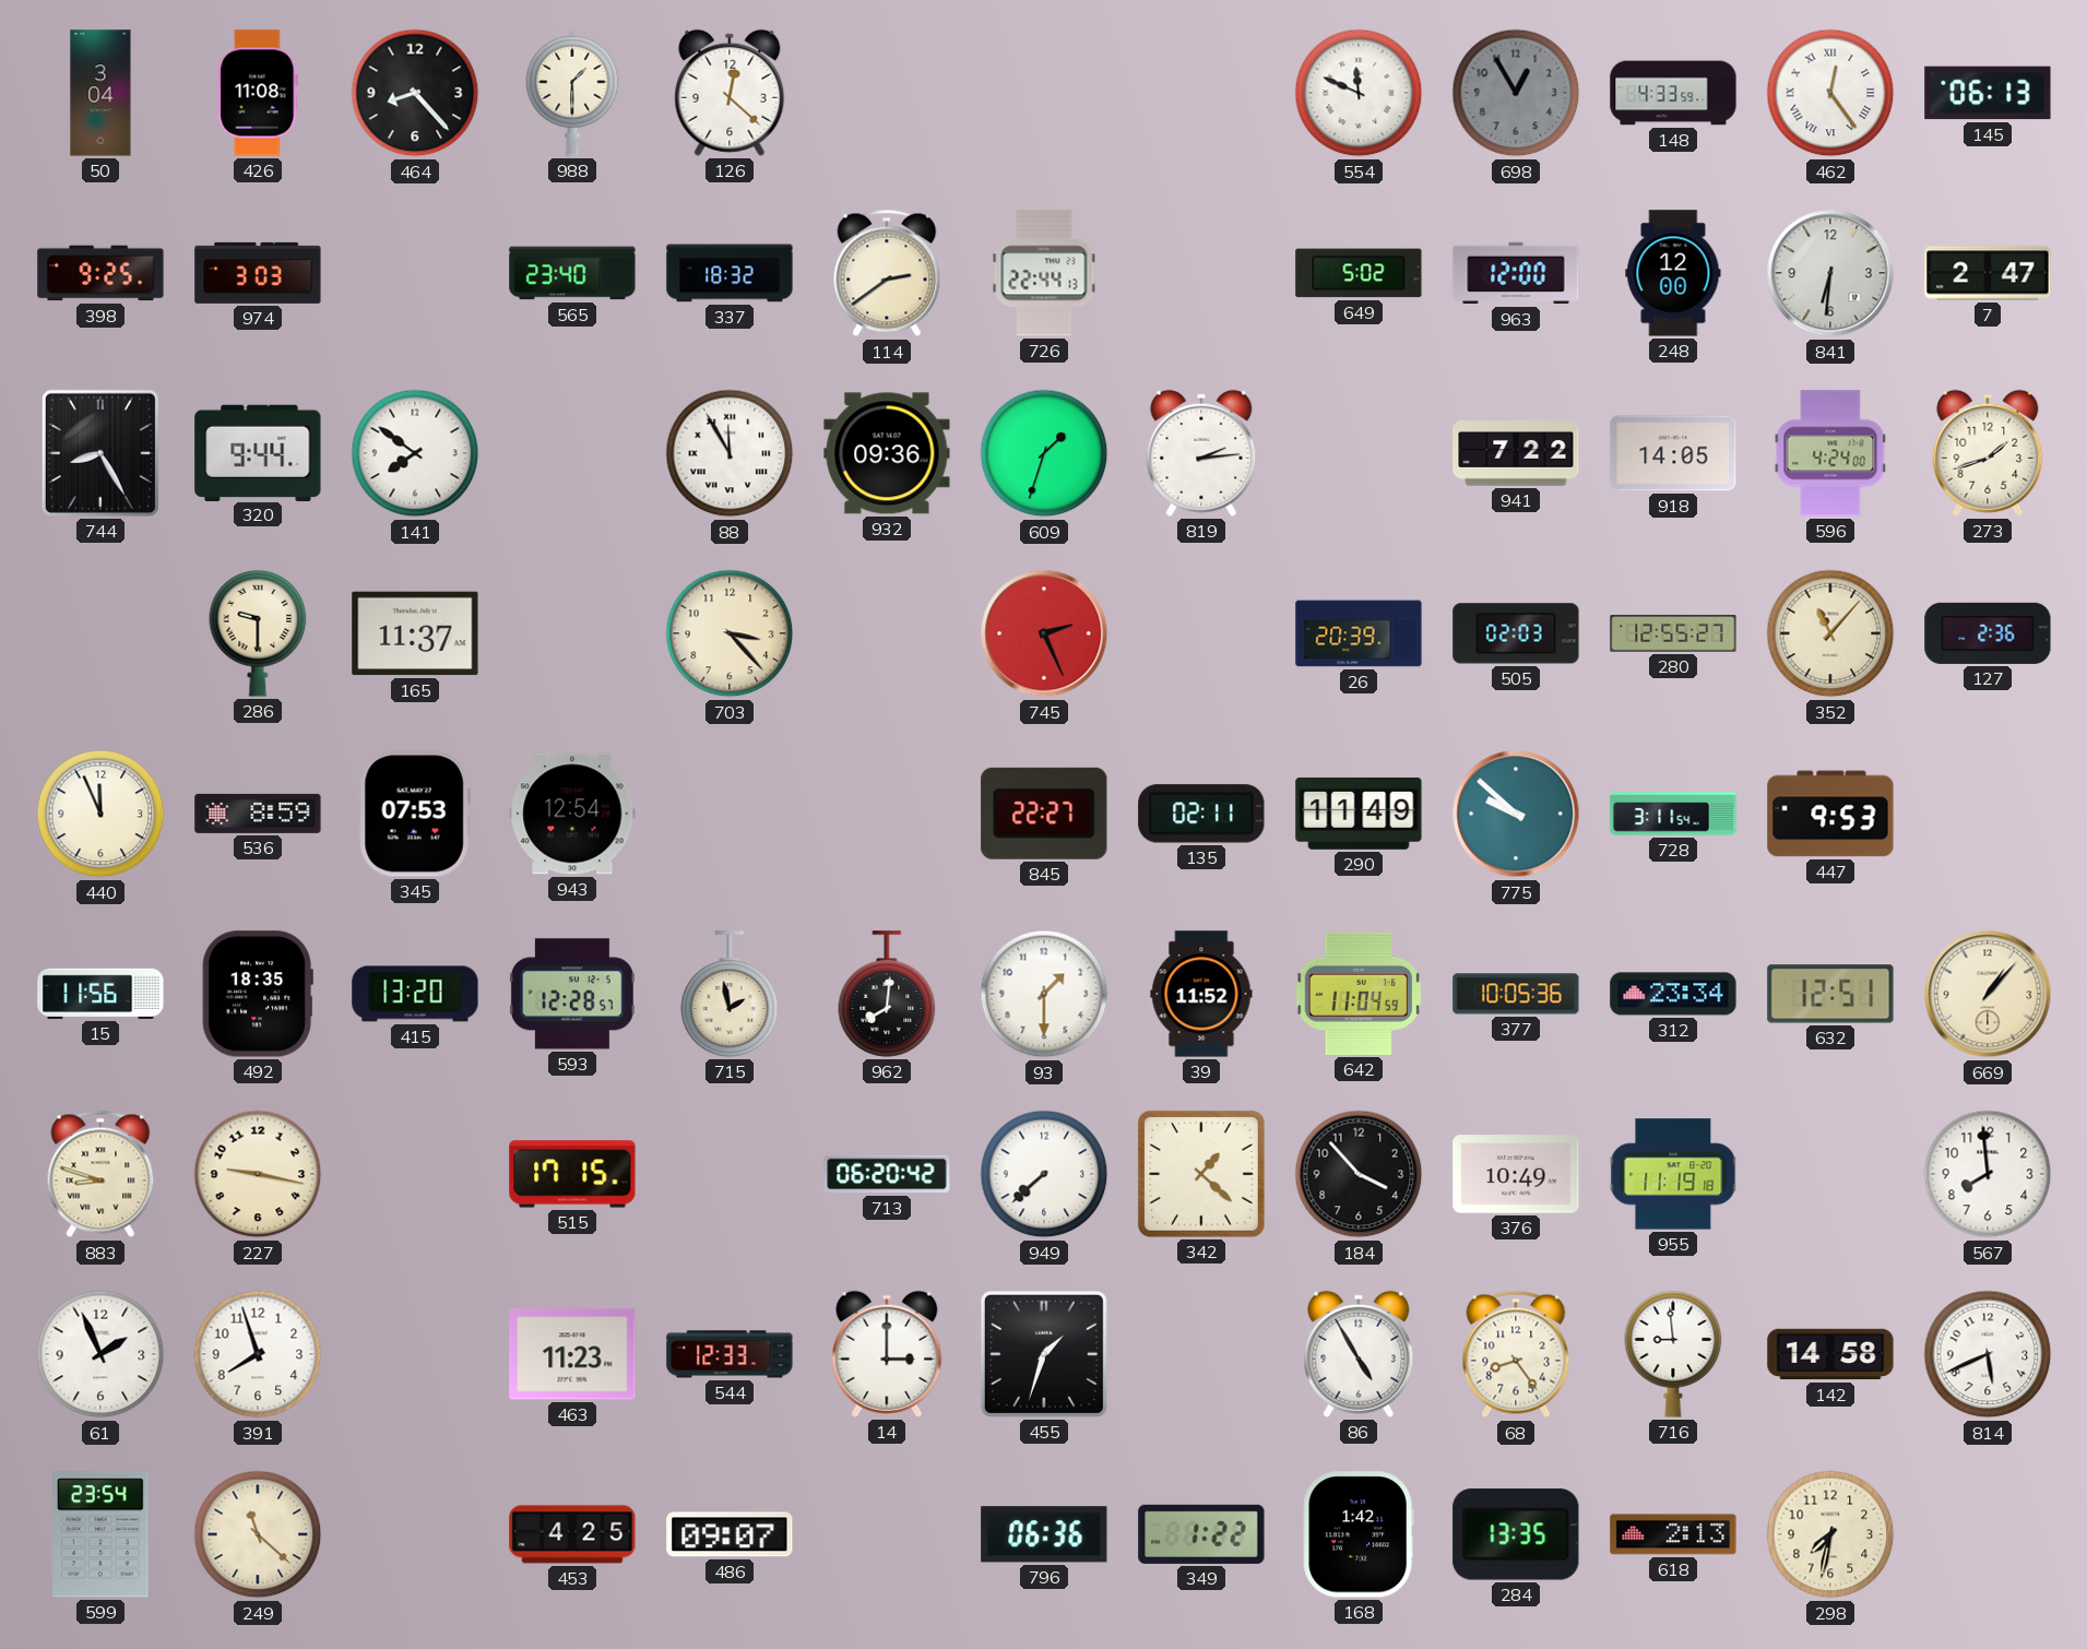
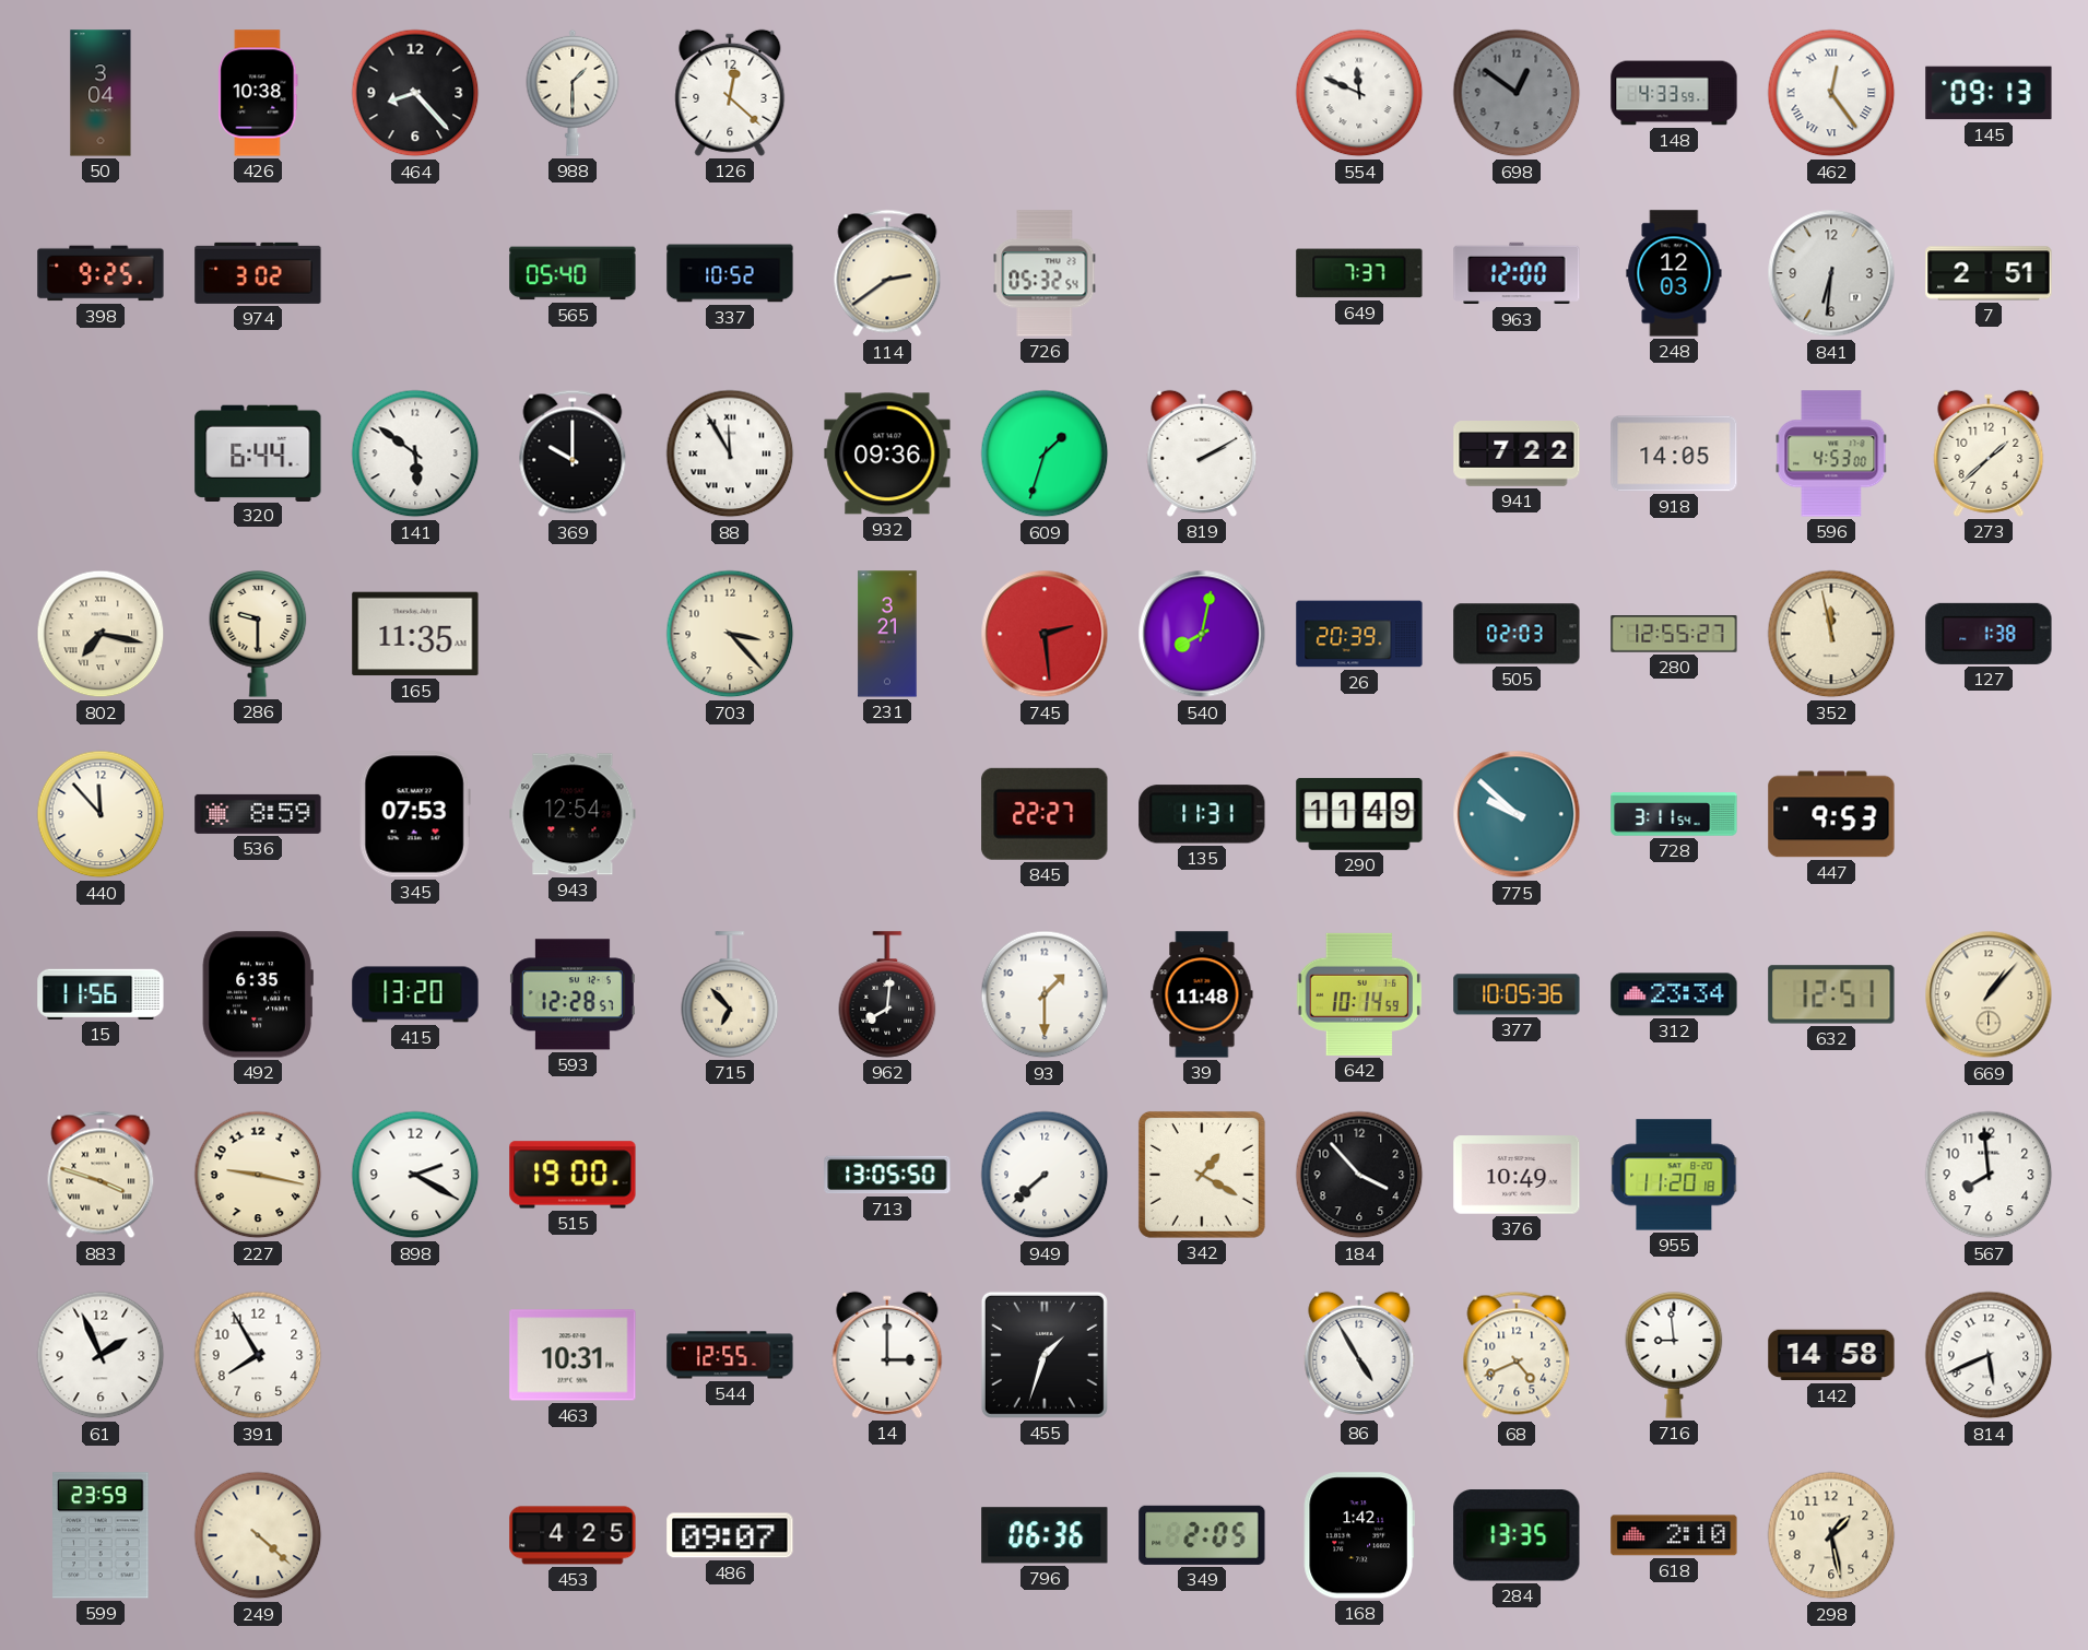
426: 11:08 -> 10:38
698: 12:55 -> 12:51
145: 06:13 -> 09:13
974: 3:03 -> 3:02
565: 23:40 -> 05:40
337: 18:32 -> 10:52
726: 22:44 -> 05:32
649: 5:02 -> 7:37
248: 12:00 -> 12:03
7: 2:47 -> 2:51
744: 8:25 -> none
320: 9:44 -> 6:44
141: 7:51 -> 5:51
369: none -> 10:00
819: 2:14 -> 2:10
596: 4:24 -> 4:53
273: 1:42 -> 1:38
802: none -> 7:17
165: 11:37 -> 11:35
231: none -> 3:21
745: 2:26 -> 2:29
540: none -> 8:02
352: 11:07 -> 11:58
127: 2:36 -> 1:38
440: 11:56 -> 11:53
135: 02:11 -> 11:31
492: 18:35 -> 6:35
715: 1:58 -> 6:53
39: 11:52 -> 11:48
642: 11:04 -> 10:14
883: 8:48 -> 3:48
898: none -> 2:20
515: 17:15 -> 19:00
713: 06:20 -> 13:05
342: 1:22 -> 1:20
955: 11:19 -> 11:20
391: 7:57 -> 7:55
463: 11:23 -> 10:31
544: 12:33 -> 12:55
68: 8:24 -> 4:41
599: 23:54 -> 23:59
249: 11:22 -> 4:22
349: 1:22 -> 2:05
618: 2:13 -> 2:10
298: 7:32 -> 1:28
